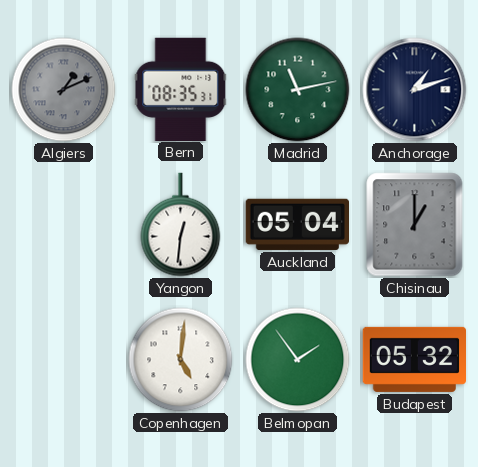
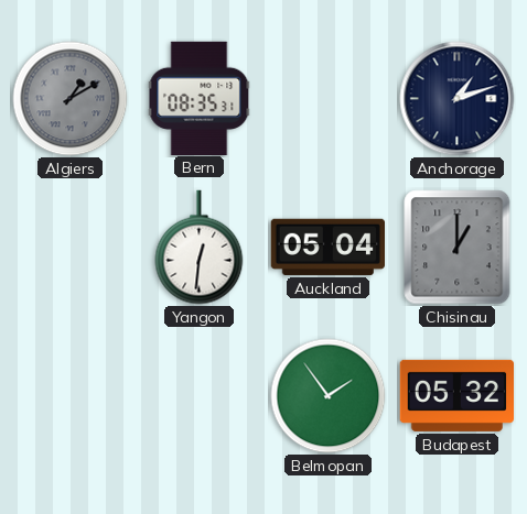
Algiers: 1:11 -> 1:10
Madrid: 11:13 -> none
Copenhagen: 5:01 -> none
